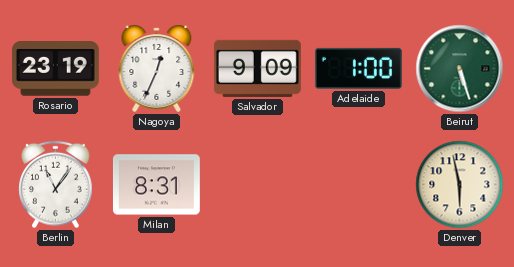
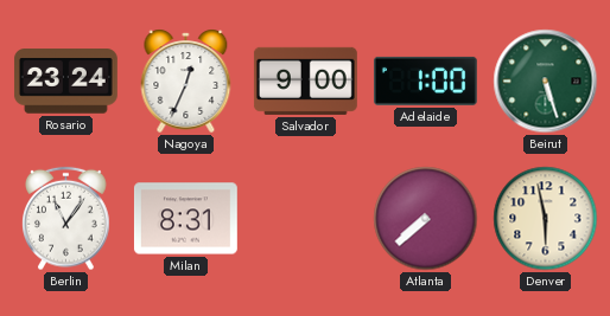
Rosario: 23:19 -> 23:24
Salvador: 9:09 -> 9:00
Atlanta: none -> 7:38
